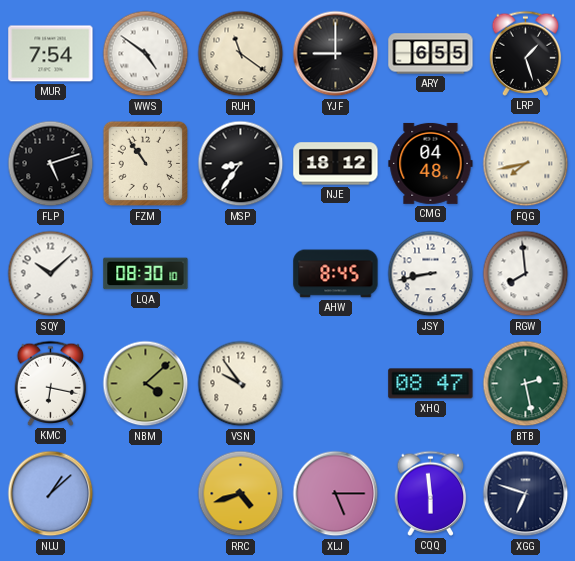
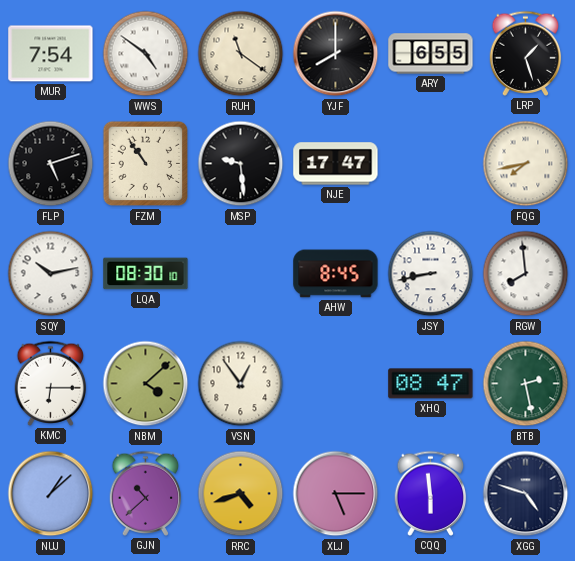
YJF: 9:00 -> 8:00
MSP: 8:36 -> 9:29
NJE: 18:12 -> 17:47
CMG: 04:48 -> none
SQY: 10:08 -> 10:13
KMC: 6:17 -> 6:15
VSN: 9:54 -> 12:54
GJN: none -> 10:38
XGG: 6:48 -> 4:48
